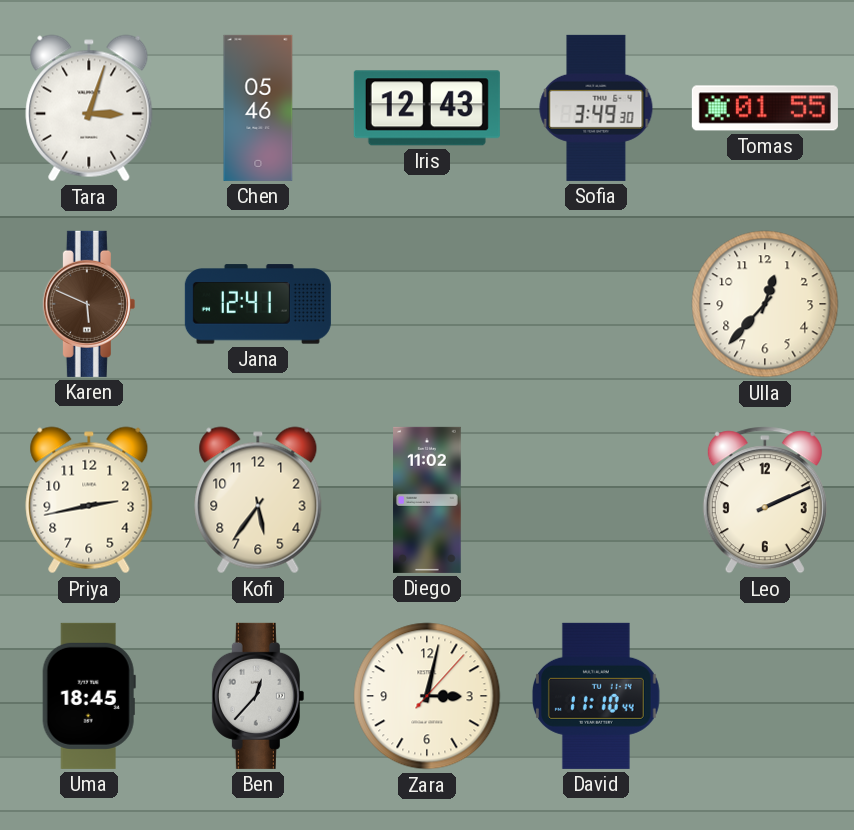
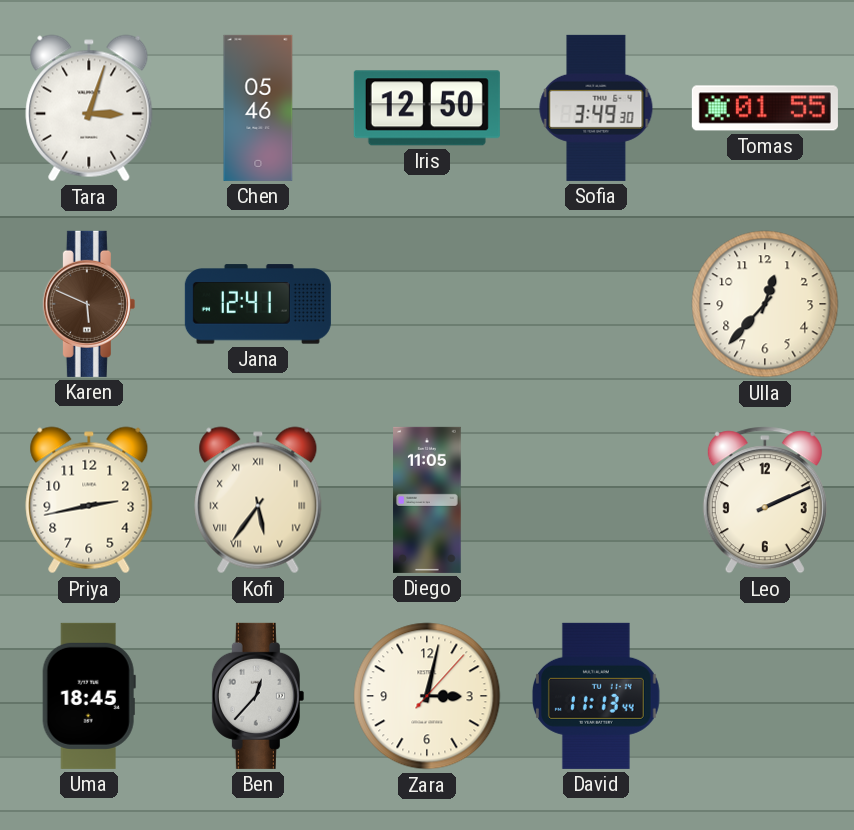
Iris: 12:43 -> 12:50
Kofi numerals: Arabic -> Roman
Diego: 11:02 -> 11:05
David: 11:10 -> 11:13
